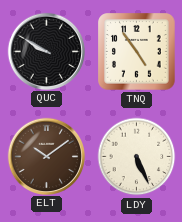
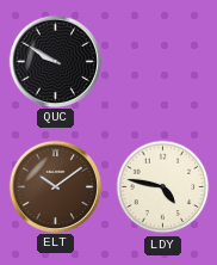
TNQ: 4:54 -> none
LDY: 5:26 -> 4:47
